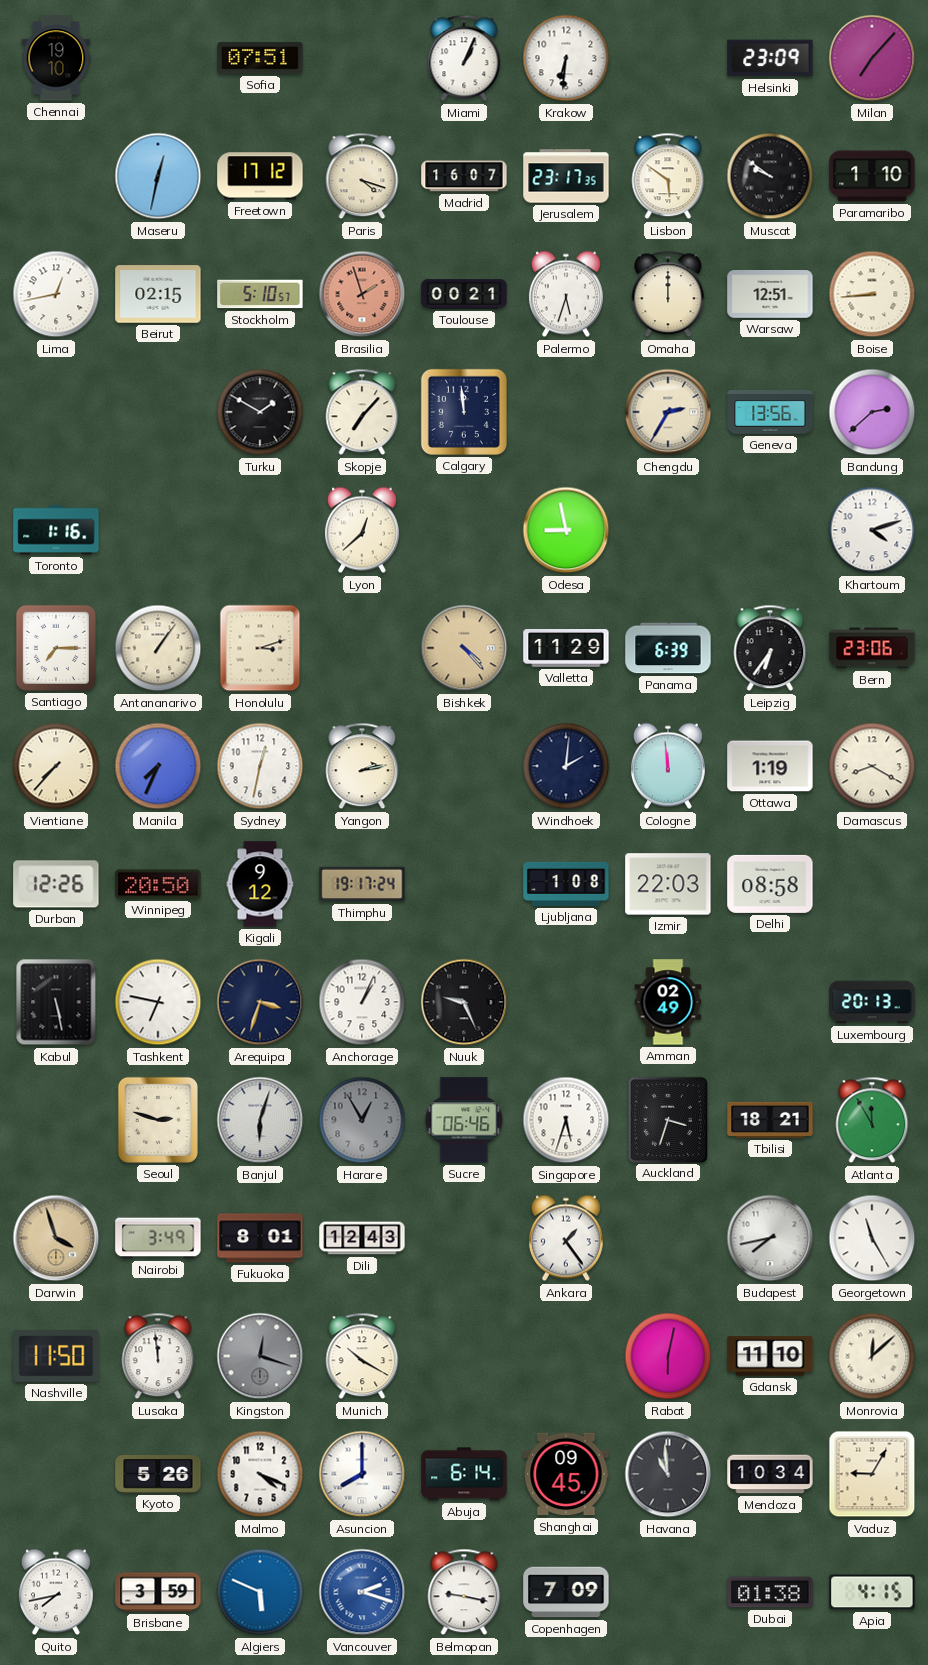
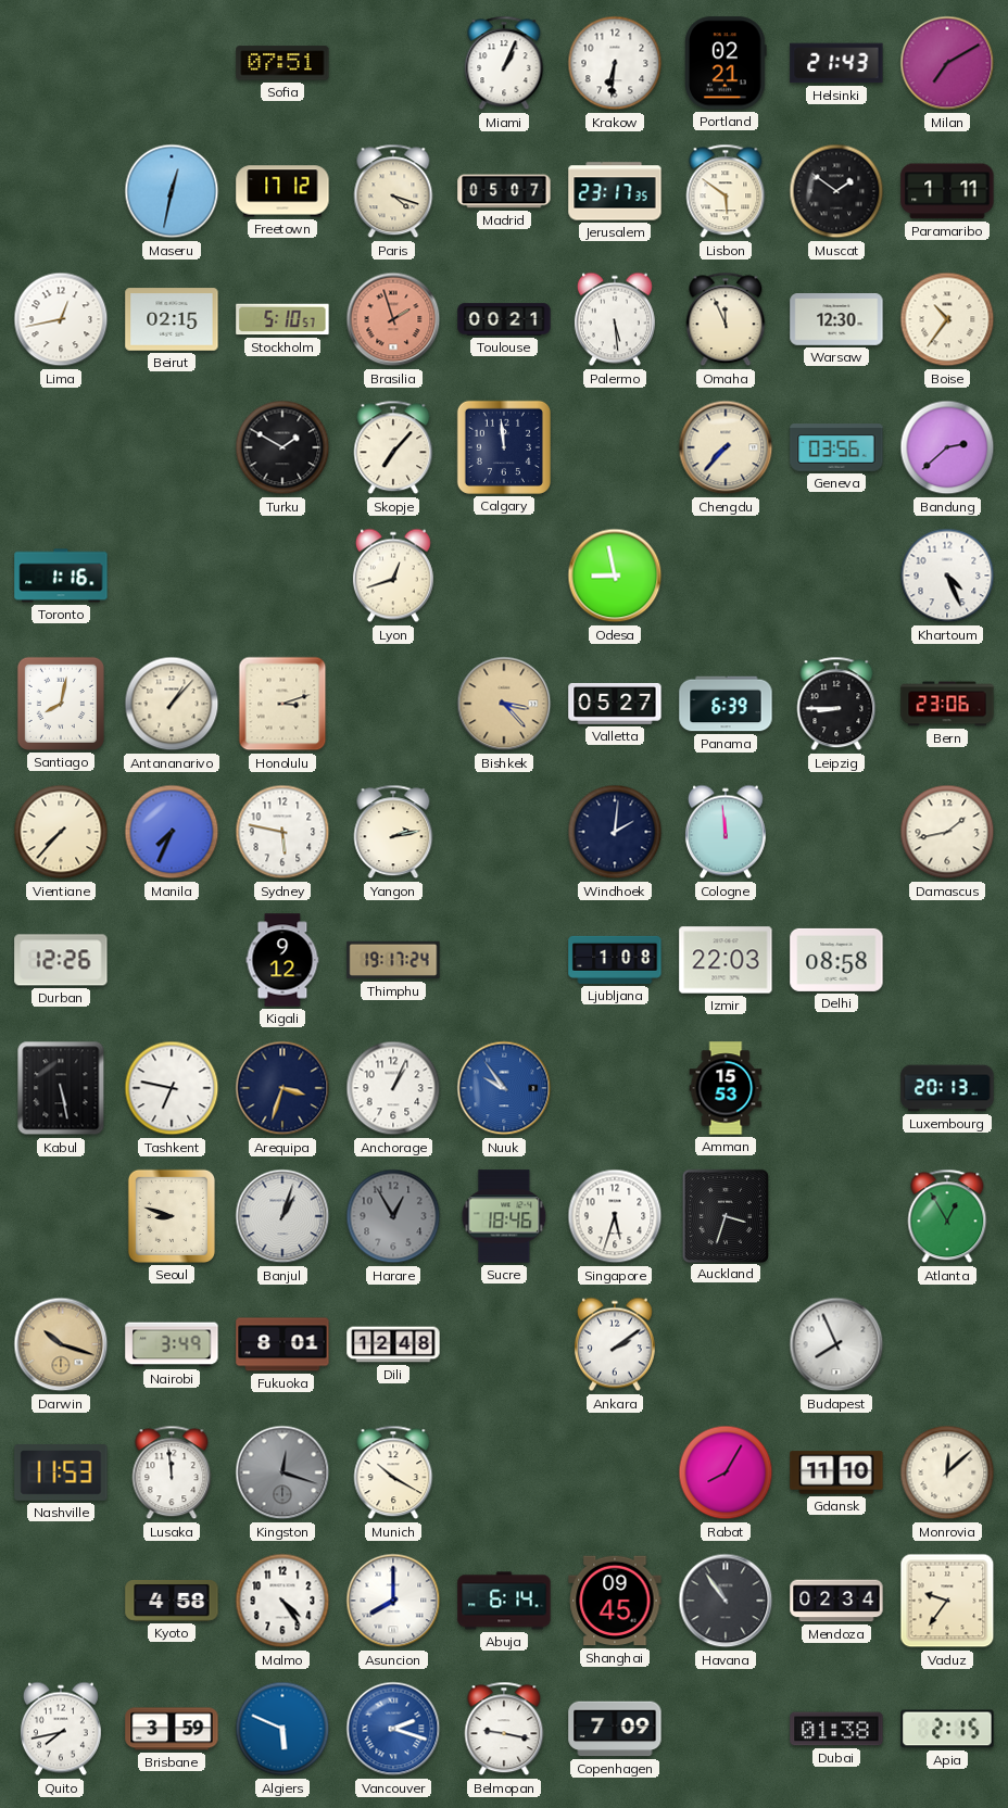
Chennai: 19:10 -> none
Portland: none -> 02:21
Helsinki: 23:09 -> 21:43
Milan: 7:07 -> 7:10
Madrid: 16:07 -> 05:07
Muscat: 9:51 -> 1:51
Paramaribo: 1:10 -> 1:11
Palermo: 5:33 -> 5:29
Omaha: 12:00 -> 11:56
Warsaw: 12:51 -> 12:30
Boise: 8:44 -> 10:36
Chengdu: 2:35 -> 7:37
Geneva: 13:56 -> 03:56
Lyon: 12:38 -> 12:42
Khartoum: 4:12 -> 4:26
Santiago: 7:15 -> 8:02
Antananarivo: 1:06 -> 1:07
Bishkek: 4:23 -> 3:23
Valletta: 11:29 -> 05:27
Leipzig: 6:36 -> 8:45
Sydney: 12:32 -> 5:47
Ottawa: 1:19 -> none
Damascus: 8:20 -> 1:43
Winnipeg: 20:50 -> none
Nuuk: 9:26 -> 9:54
Nuuk dial: black -> blue
Amman: 02:49 -> 15:53
Seoul: 2:48 -> 8:48
Banjul: 6:03 -> 1:03
Sucre: 06:46 -> 18:46
Tbilisi: 18:21 -> none
Atlanta: 11:55 -> 12:55
Darwin: 3:57 -> 10:18
Dili: 12:43 -> 12:48
Ankara: 1:24 -> 2:09
Budapest: 7:43 -> 7:56
Georgetown: 11:25 -> none
Nashville: 11:50 -> 11:53
Rabat: 6:02 -> 8:05
Kyoto: 5:26 -> 4:58
Malmo: 4:19 -> 4:24
Havana: 10:59 -> 10:54
Mendoza: 10:34 -> 02:34
Vaduz: 9:05 -> 9:36
Apia: 4:15 -> 2:15
